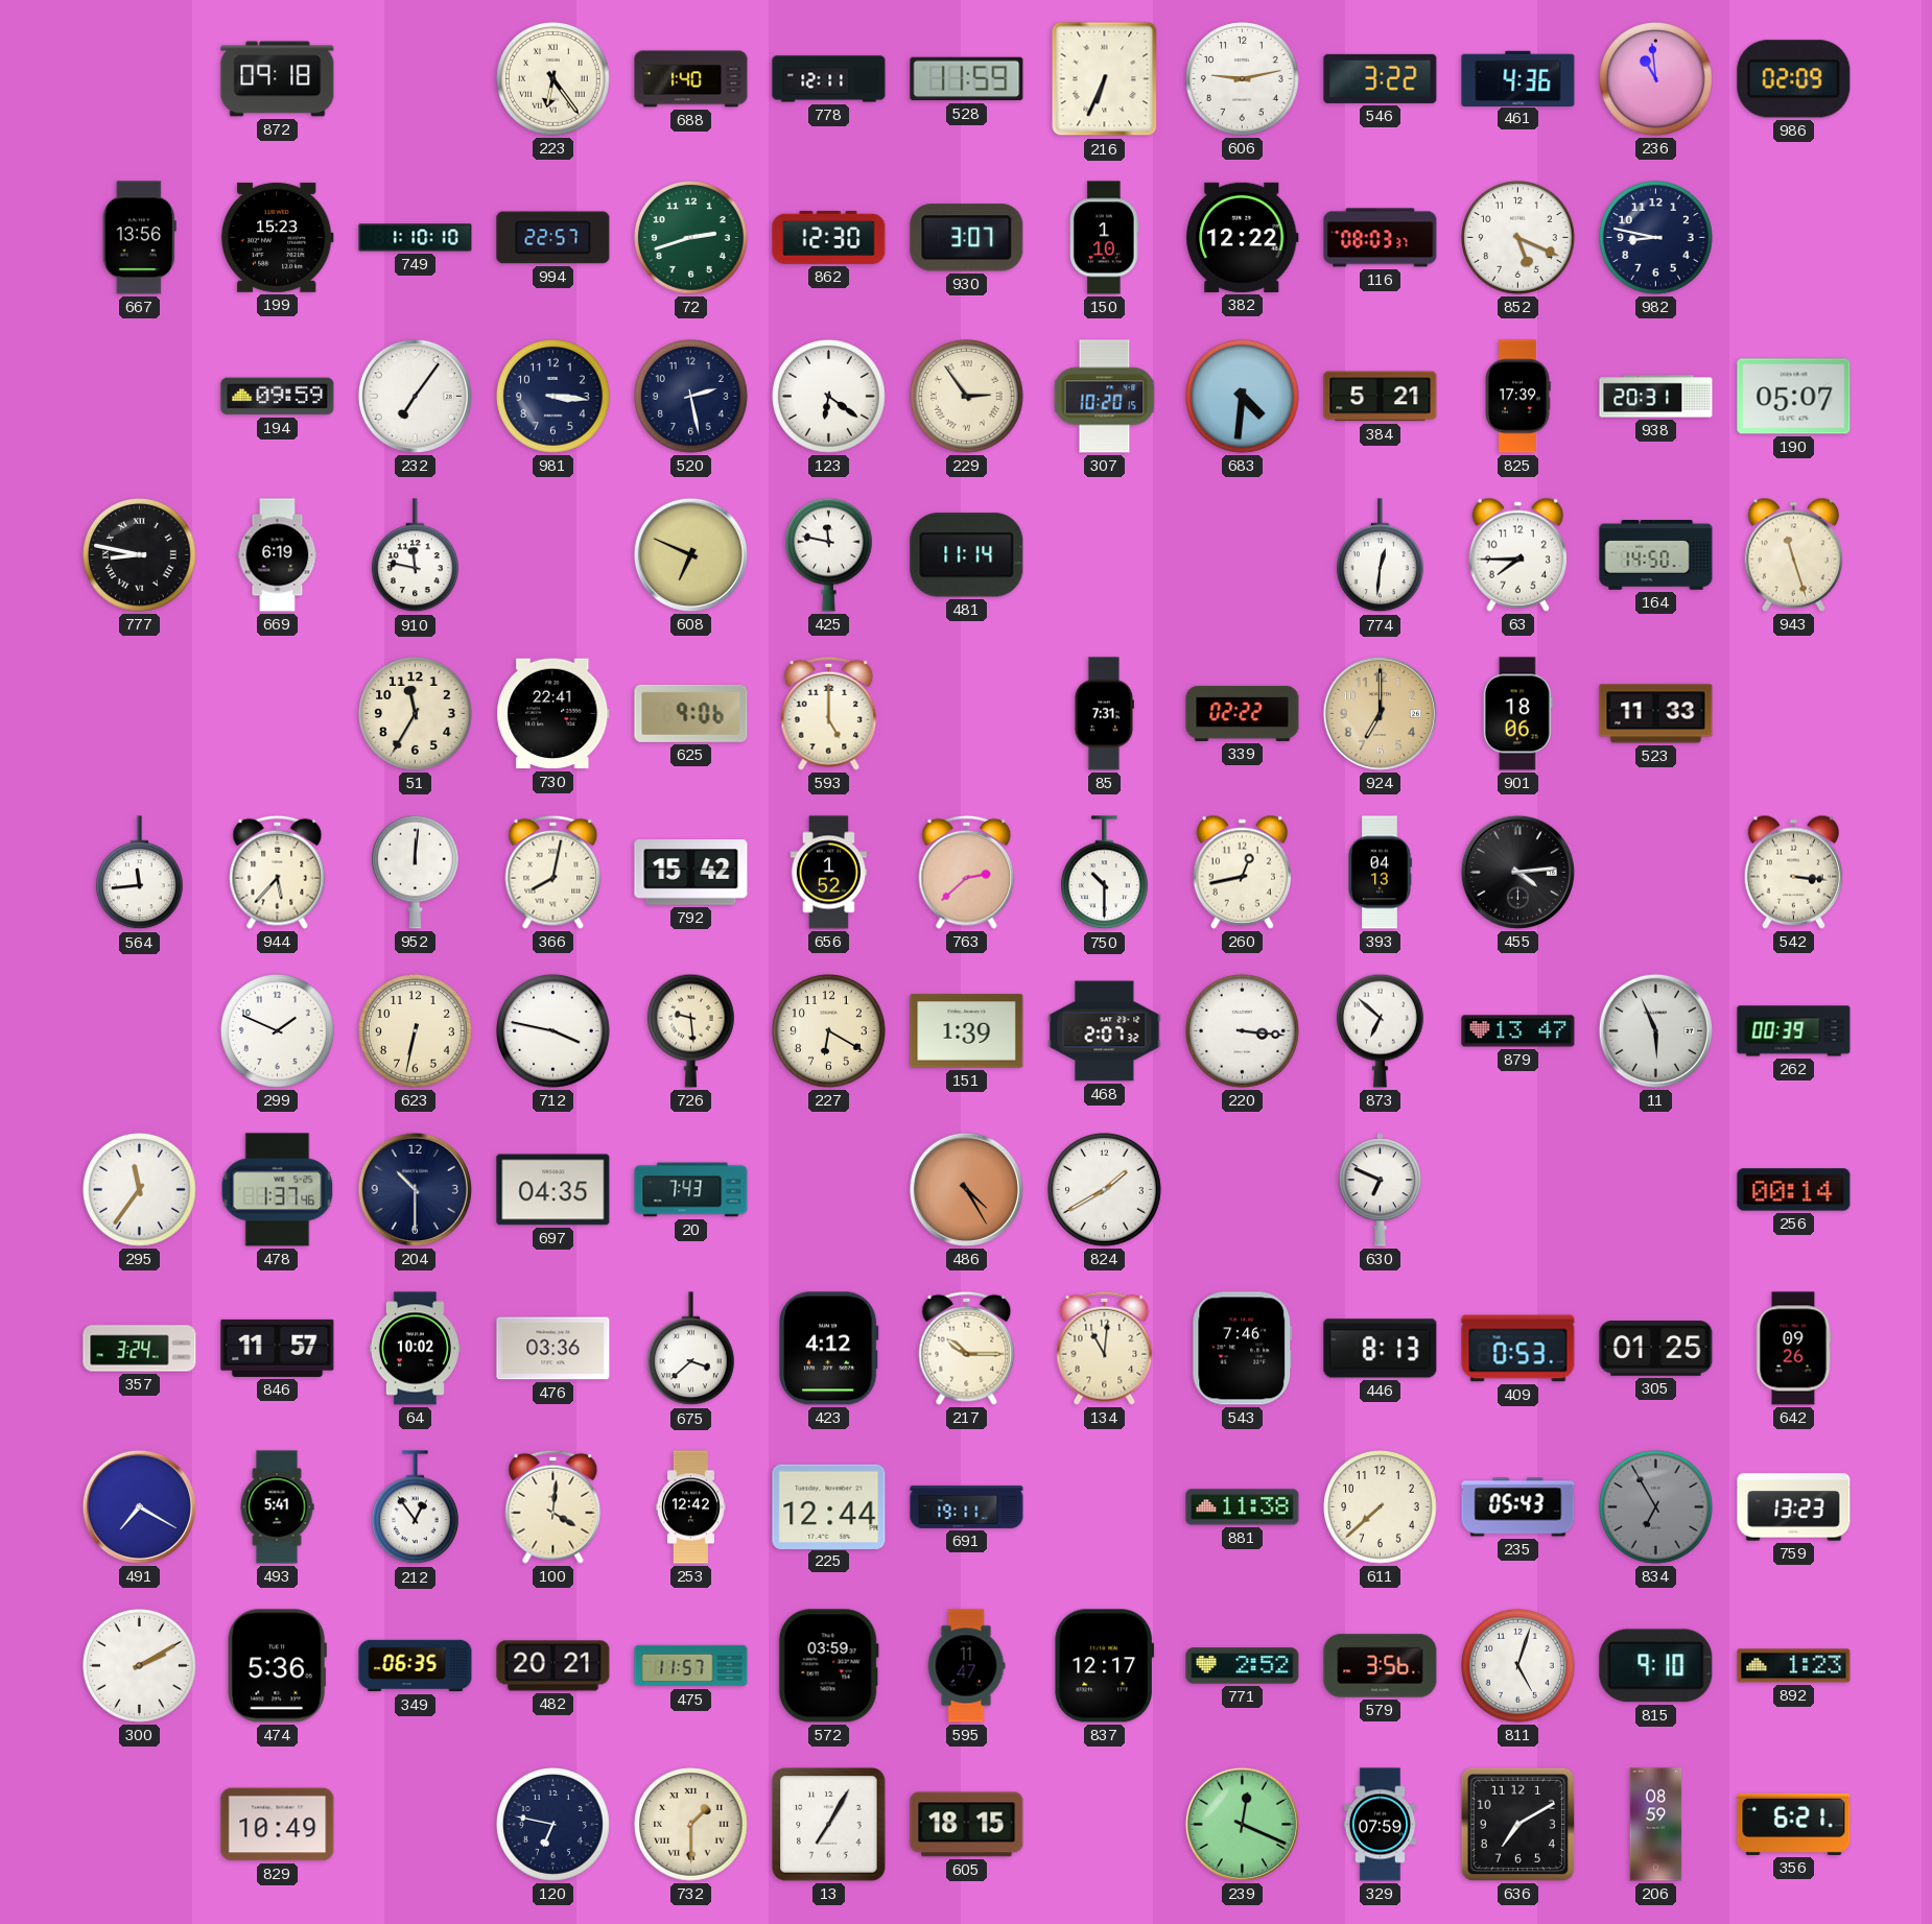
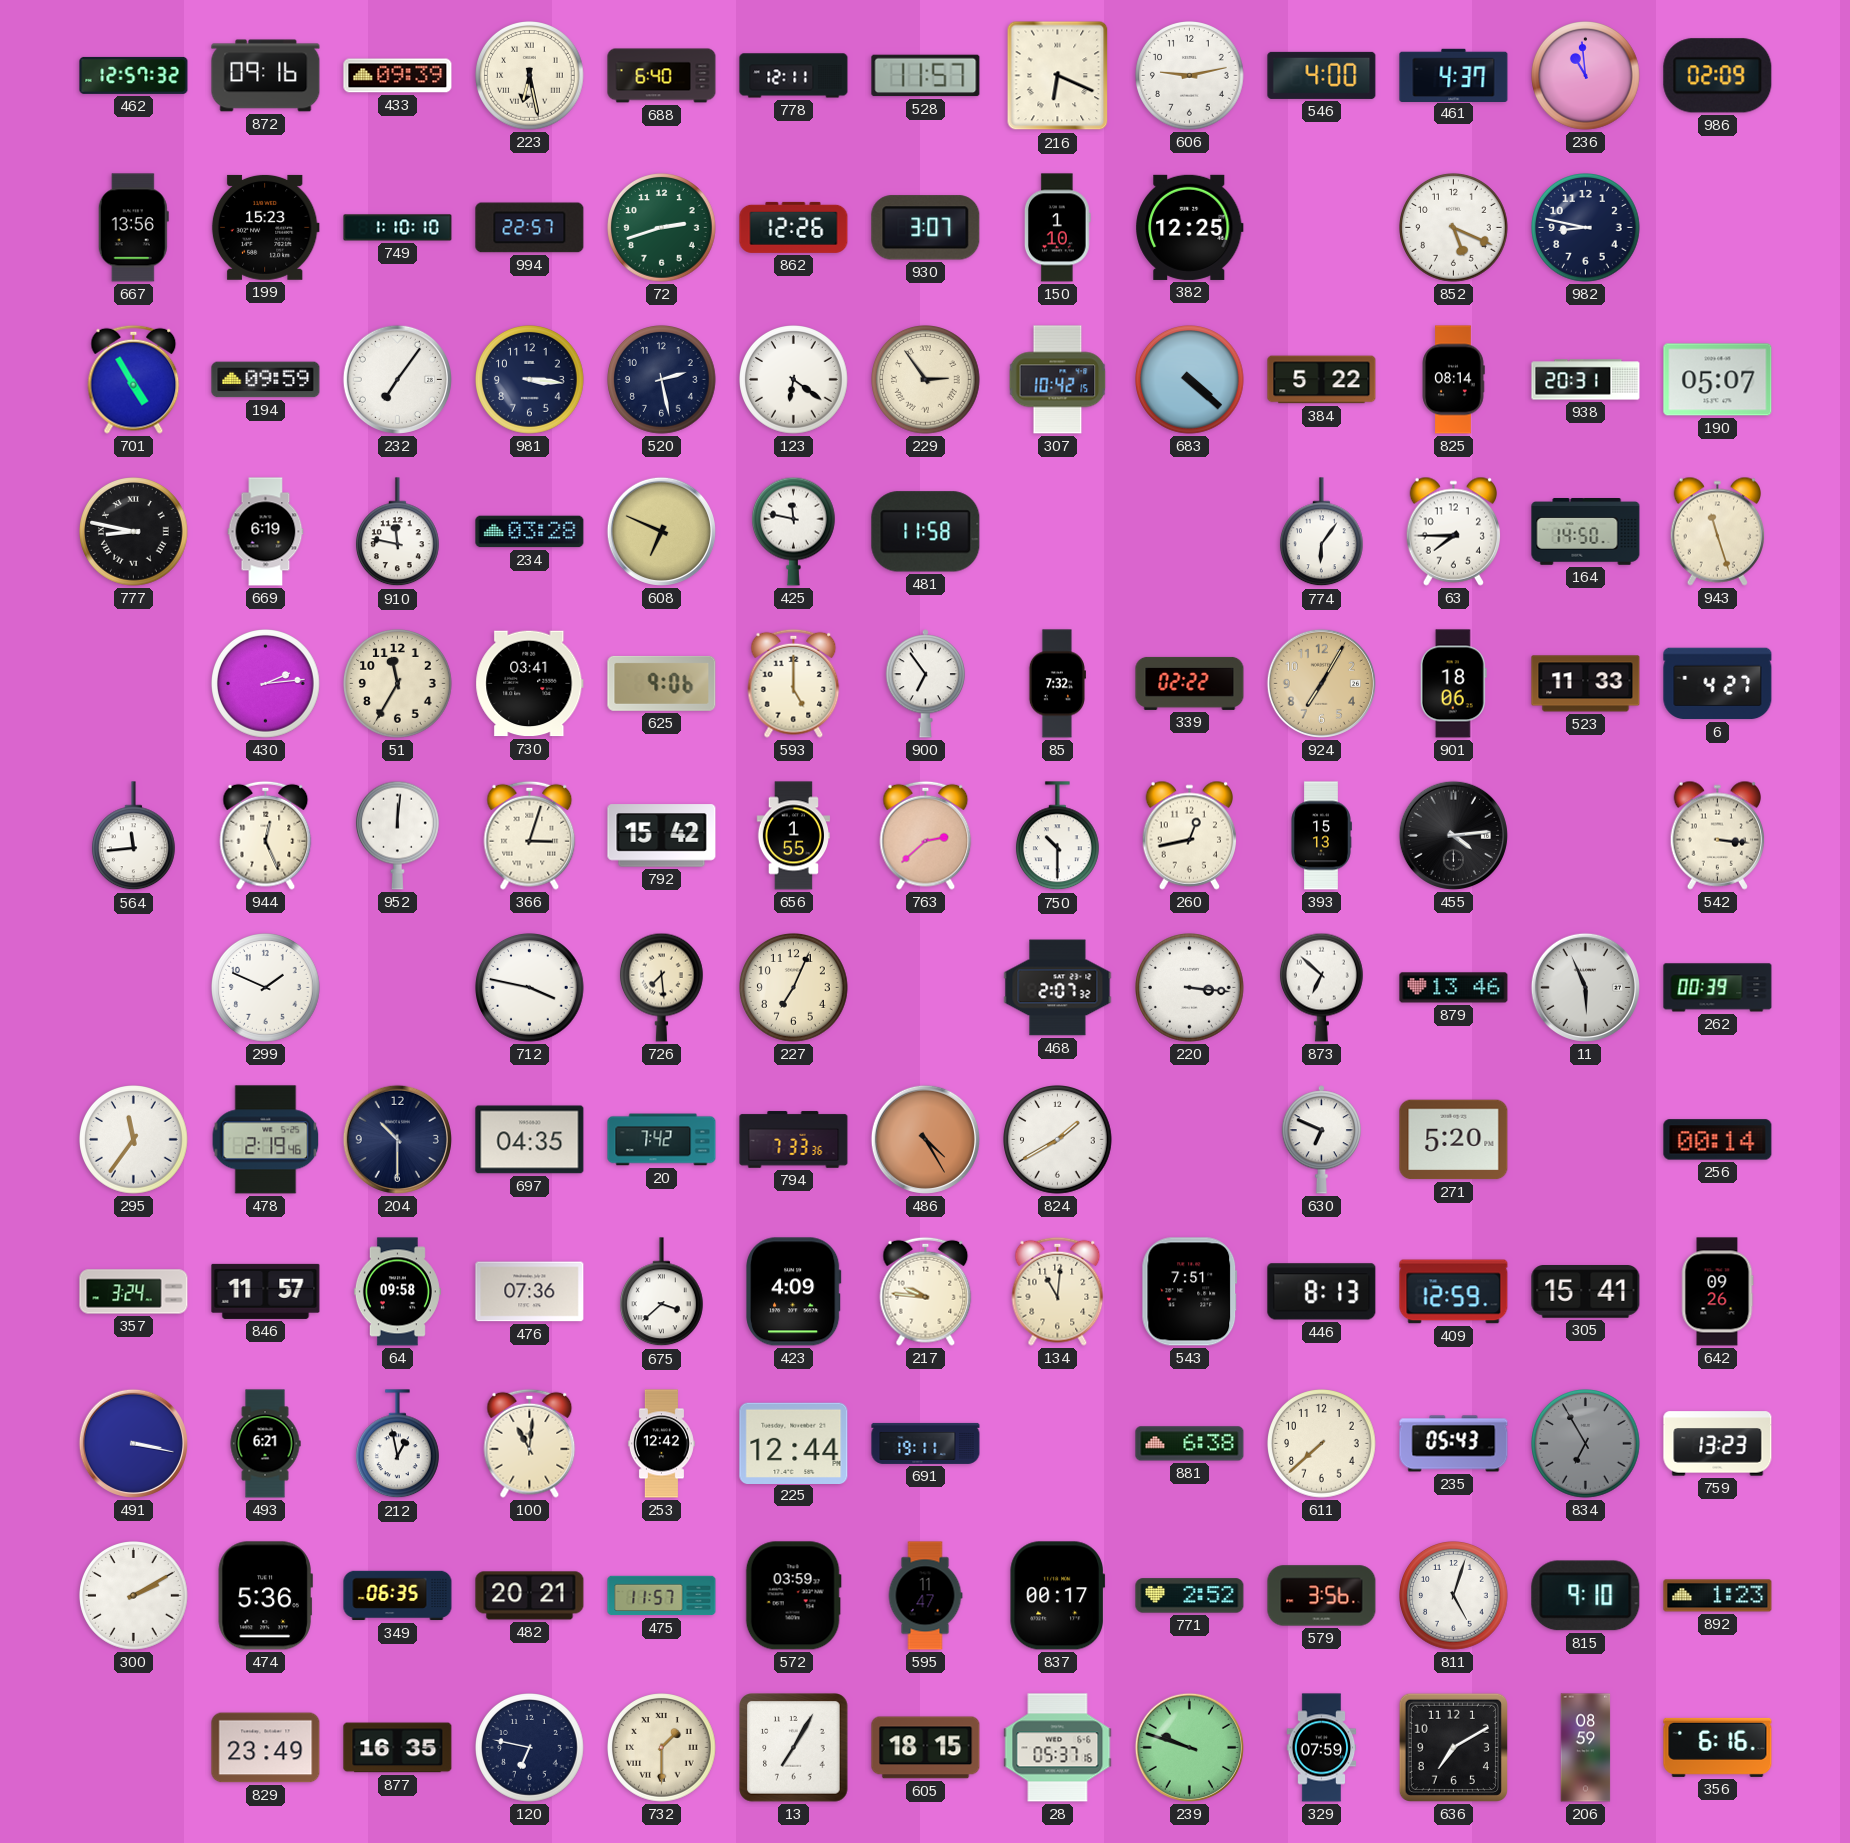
462: none -> 12:57
872: 09:18 -> 09:16
433: none -> 09:39
223: 6:24 -> 6:28
688: 1:40 -> 6:40
528: 11:59 -> 11:57
216: 6:34 -> 6:19
546: 3:22 -> 4:00
461: 4:36 -> 4:37
862: 12:30 -> 12:26
382: 12:22 -> 12:25
116: 08:03 -> none
701: none -> 4:55
307: 10:20 -> 10:42
683: 4:31 -> 4:22
384: 5:21 -> 5:22
825: 17:39 -> 08:14
234: none -> 03:28
481: 11:14 -> 11:58
774: 12:31 -> 6:06
430: none -> 2:14
730: 22:41 -> 03:41
900: none -> 6:54
85: 7:31 -> 7:32
924: 7:00 -> 7:05
6: none -> 4:27
944: 5:37 -> 12:26
366: 8:02 -> 3:03
656: 1:52 -> 1:55
393: 04:13 -> 15:13
623: 6:32 -> none
726: 9:29 -> 7:29
227: 6:20 -> 7:04
151: 1:39 -> none
879: 13:47 -> 13:46
478: 1:37 -> 2:19
20: 7:43 -> 7:42
794: none -> 7:33
271: none -> 5:20
64: 10:02 -> 09:58
476: 03:36 -> 07:36
423: 4:12 -> 4:09
217: 10:15 -> 9:46
543: 7:46 -> 7:51
409: 0:53 -> 12:59
305: 01:25 -> 15:41
491: 7:20 -> 3:17
493: 5:41 -> 6:21
212: 12:54 -> 12:58
100: 4:01 -> 11:01
881: 11:38 -> 6:38
837: 12:17 -> 00:17
829: 10:49 -> 23:49
877: none -> 16:35
28: none -> 05:37
239: 12:19 -> 9:48
356: 6:21 -> 6:16
